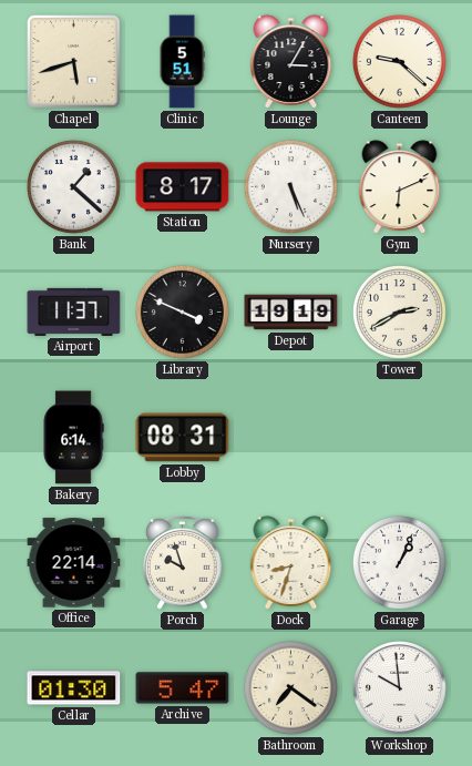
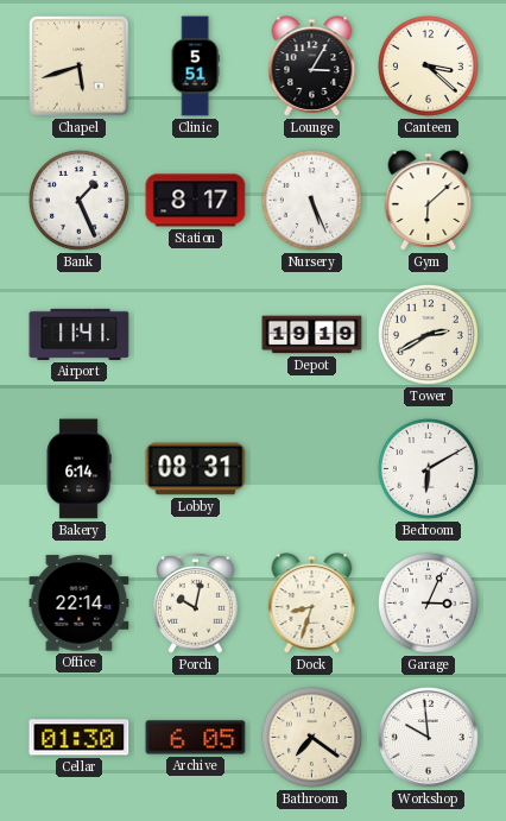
Canteen: 9:22 -> 3:22
Bank: 1:22 -> 1:26
Gym: 6:11 -> 6:08
Airport: 11:37 -> 11:41
Library: 3:49 -> none
Bedroom: none -> 6:10
Porch: 9:57 -> 10:02
Garage: 1:04 -> 3:04
Archive: 5:47 -> 6:05
